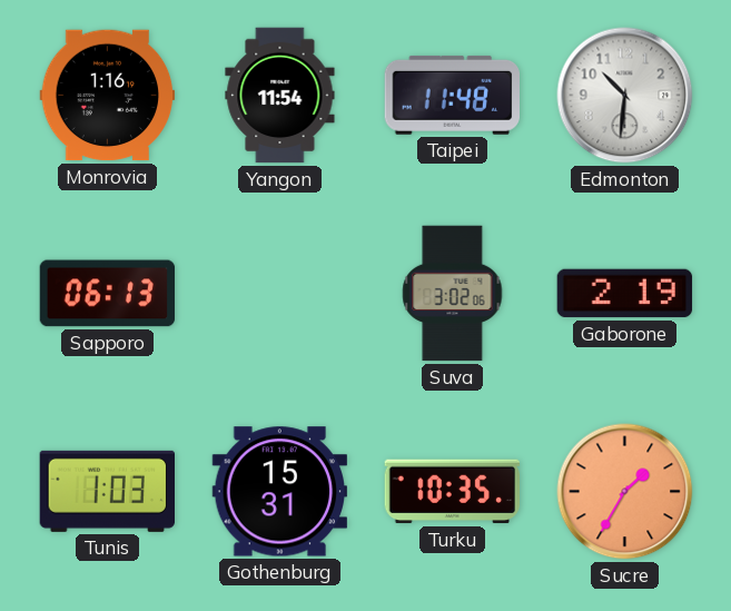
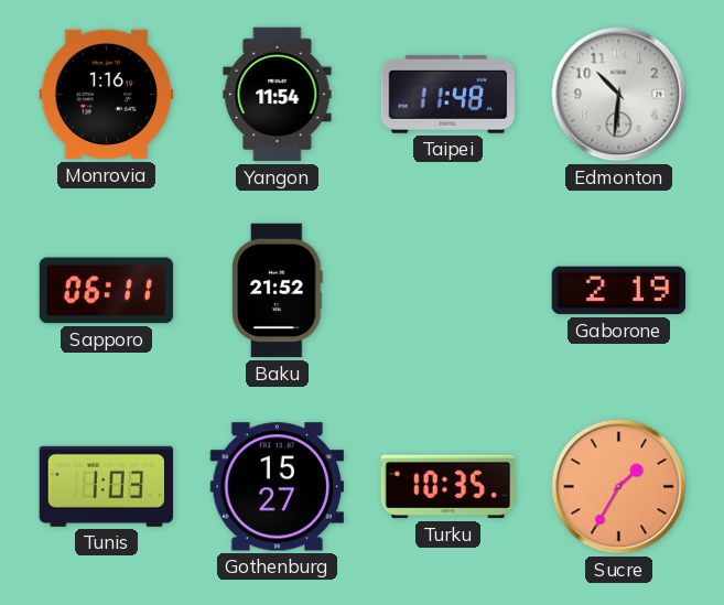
Sapporo: 06:13 -> 06:11
Baku: none -> 21:52
Suva: 3:02 -> none
Gothenburg: 15:31 -> 15:27
